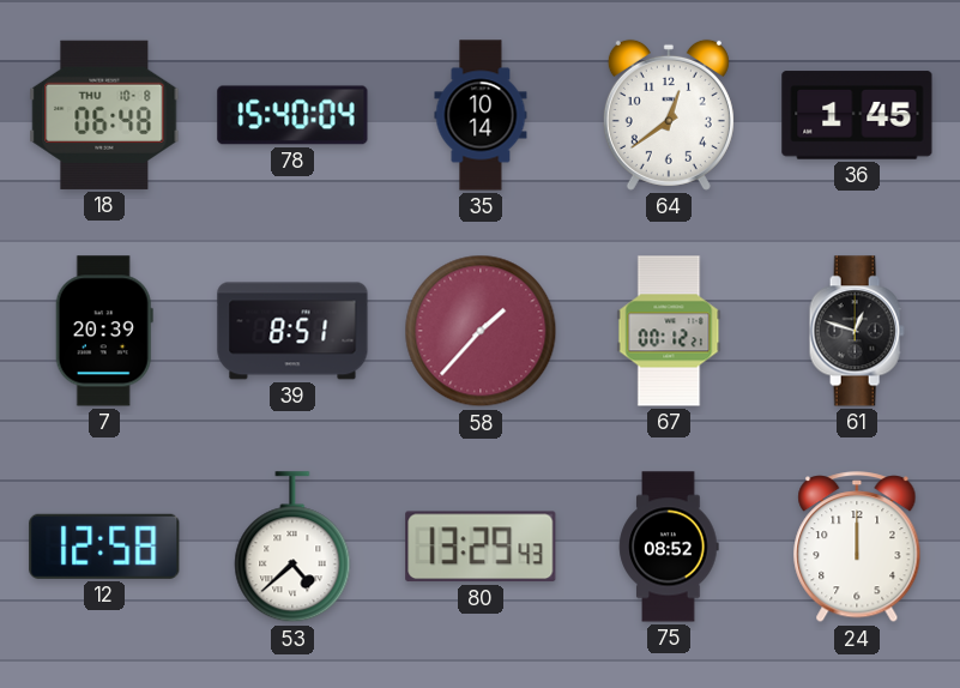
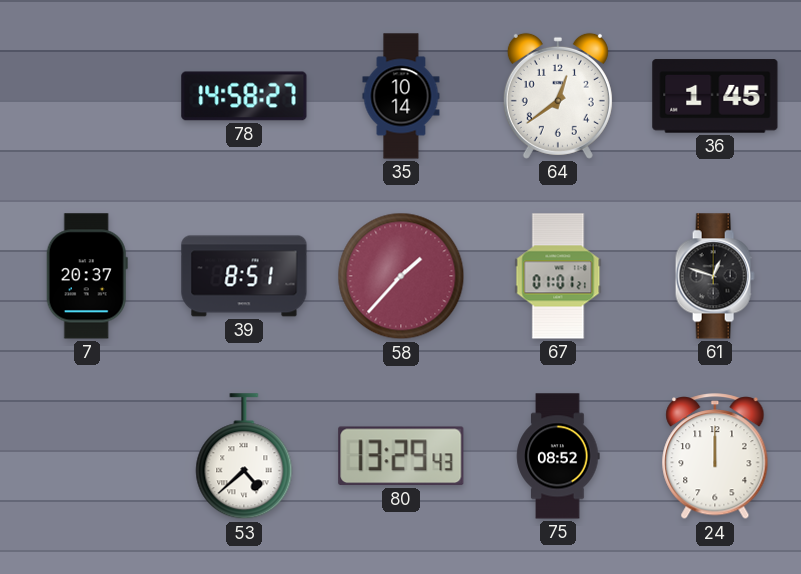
18: 06:48 -> none
78: 15:40 -> 14:58
7: 20:39 -> 20:37
67: 00:12 -> 01:01
12: 12:58 -> none
